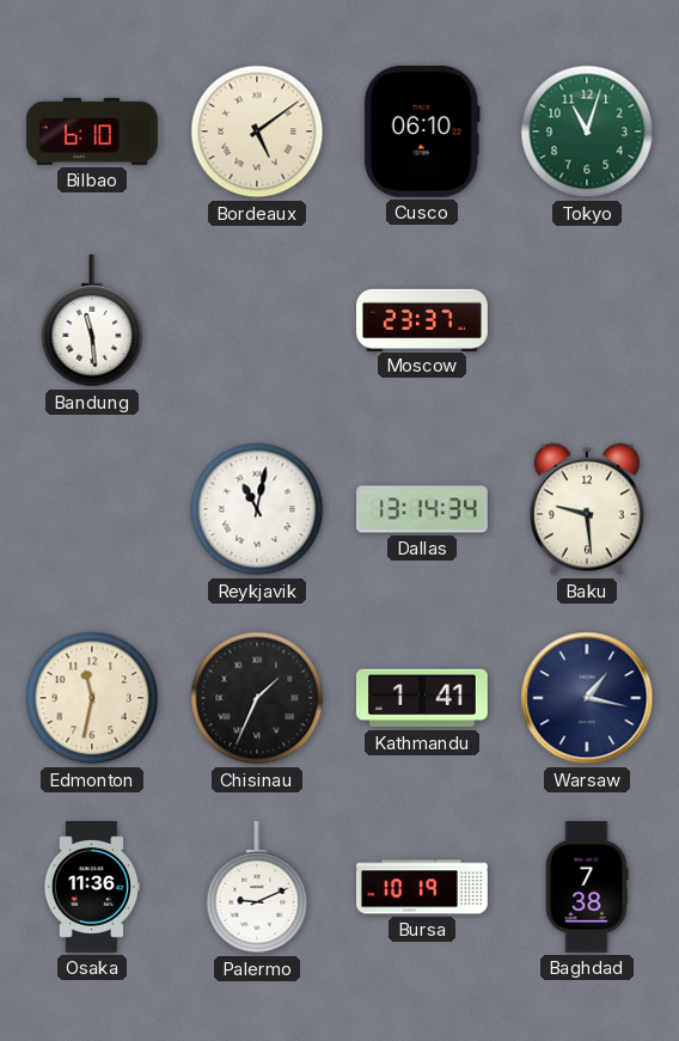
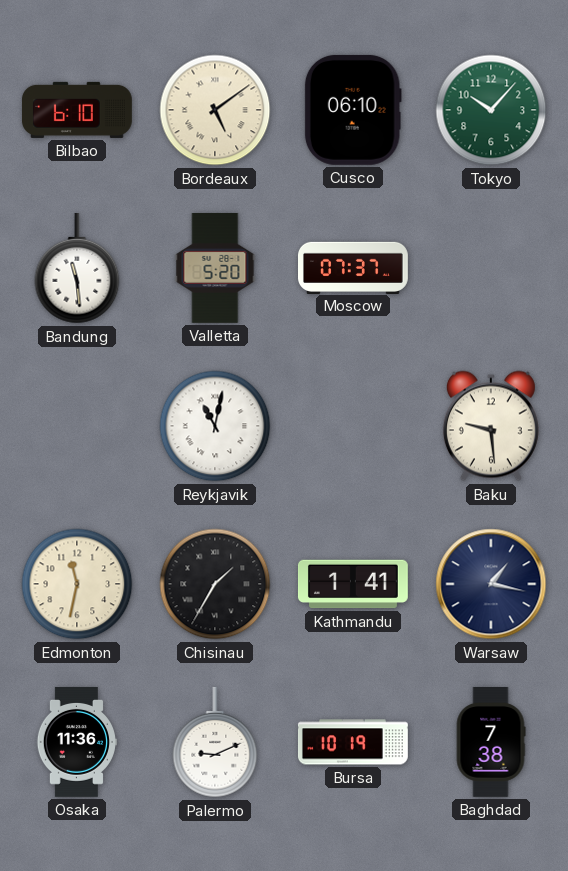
Tokyo: 11:03 -> 10:07
Valletta: none -> 5:20
Moscow: 23:37 -> 07:37
Dallas: 13:14 -> none
Chisinau: 1:34 -> 1:35
